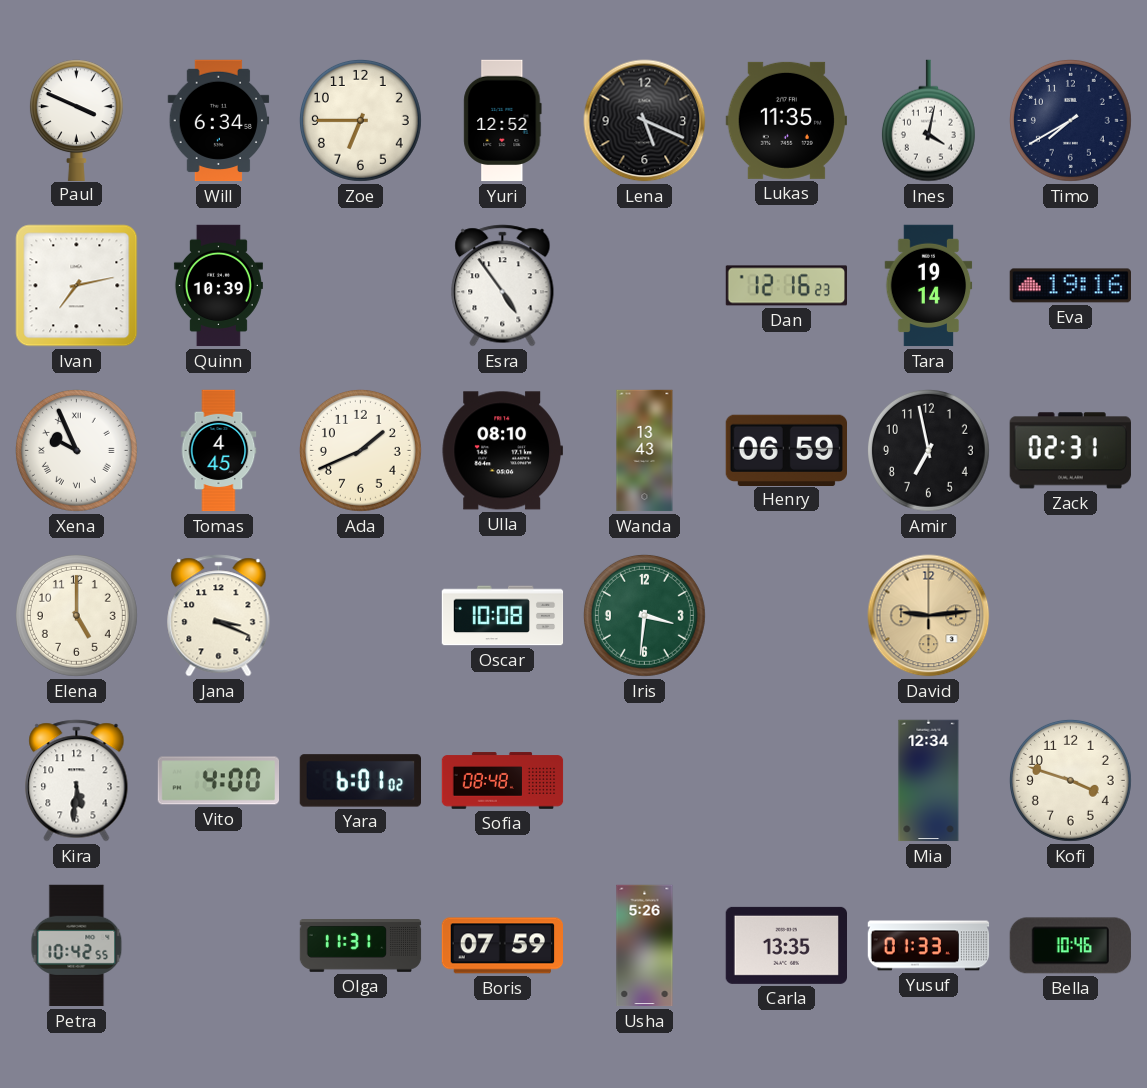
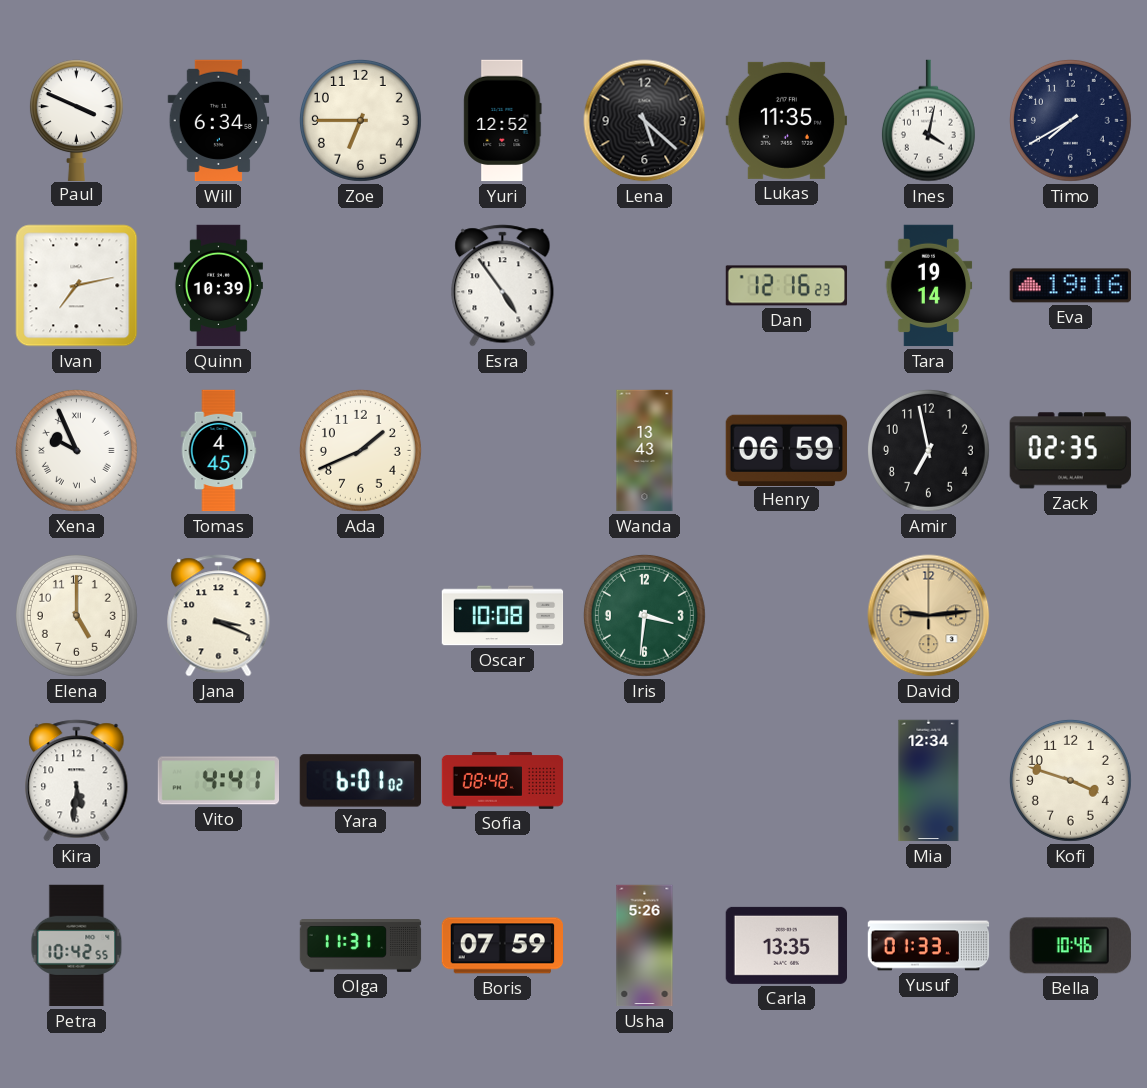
Lena: 5:19 -> 5:22
Ulla: 08:10 -> none
Zack: 02:31 -> 02:35
Vito: 4:00 -> 4:41
